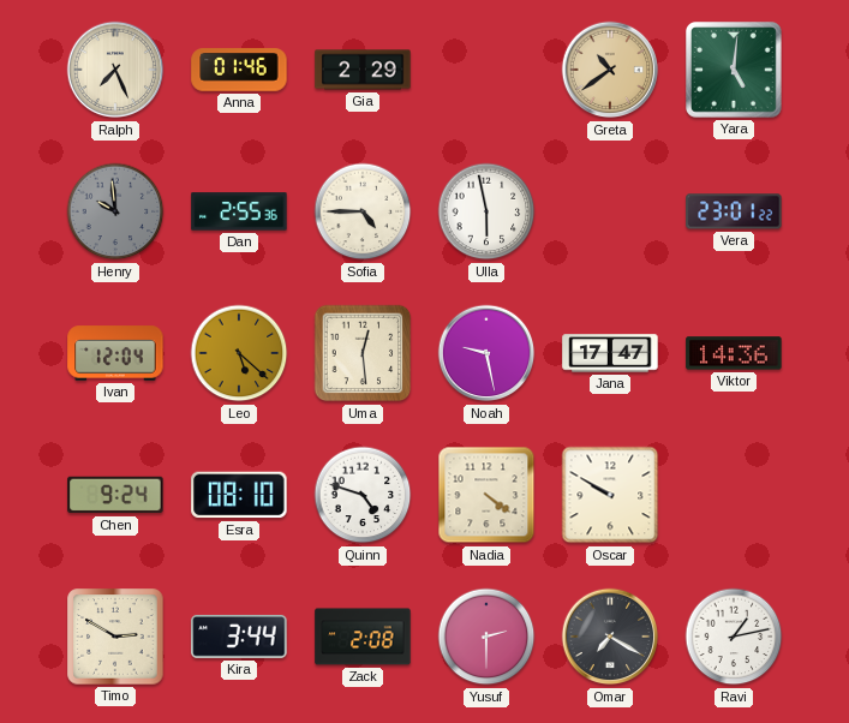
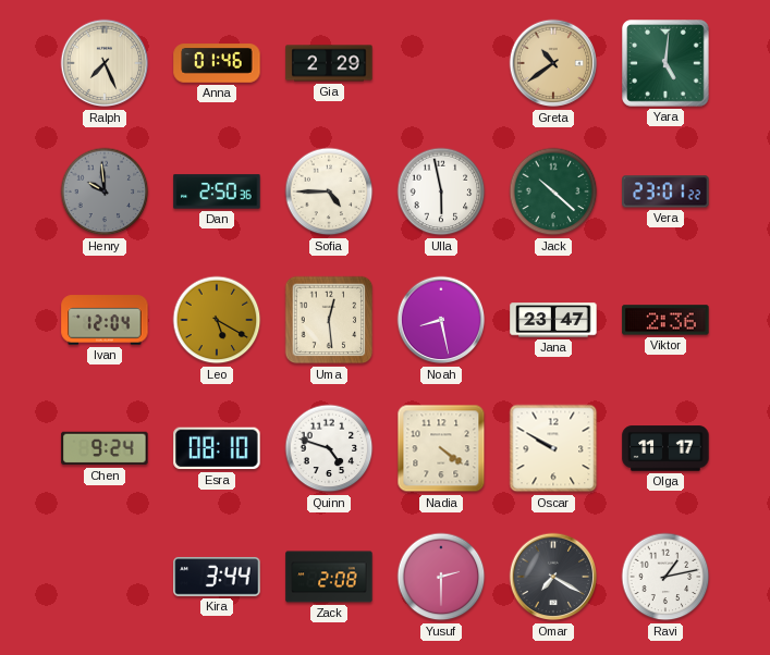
Dan: 2:55 -> 2:50
Jack: none -> 10:22
Leo: 5:22 -> 5:20
Noah: 9:28 -> 8:28
Jana: 17:47 -> 23:47
Viktor: 14:36 -> 2:36
Olga: none -> 11:17
Timo: 2:50 -> none
